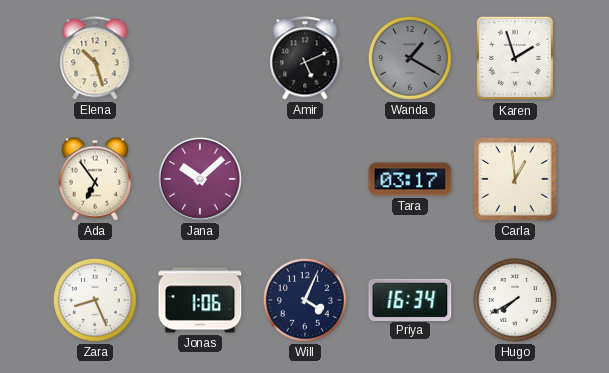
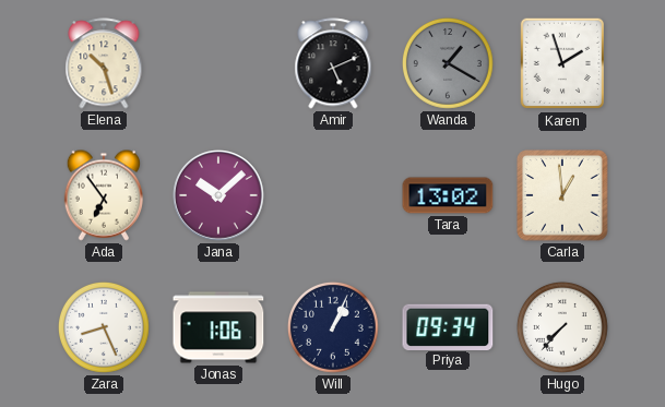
Tara: 03:17 -> 13:02
Will: 4:04 -> 1:04
Priya: 16:34 -> 09:34
Hugo: 7:40 -> 7:37
